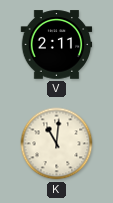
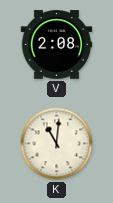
V: 2:11 -> 2:08
